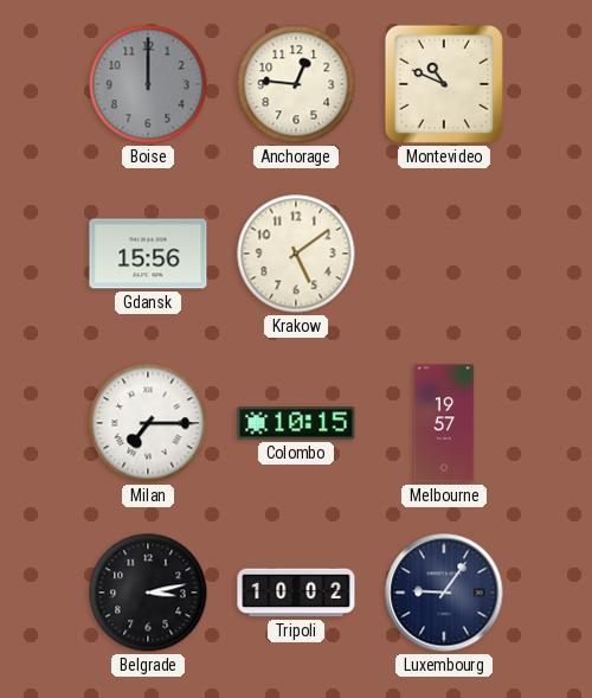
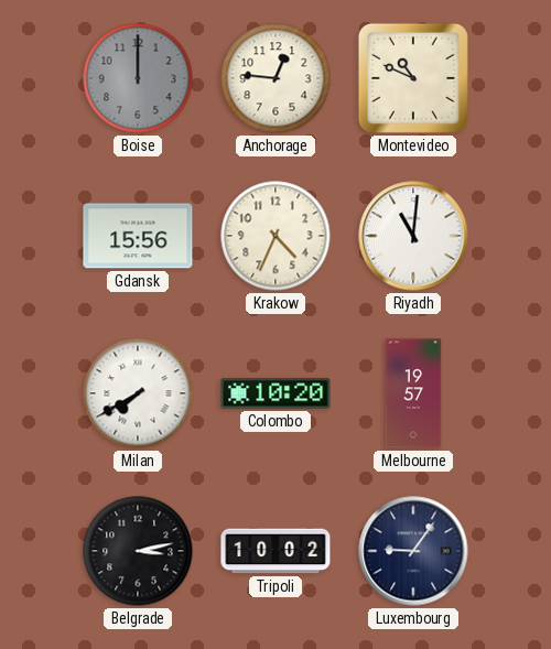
Krakow: 5:09 -> 4:34
Riyadh: none -> 11:01
Milan: 7:15 -> 7:40
Colombo: 10:15 -> 10:20
